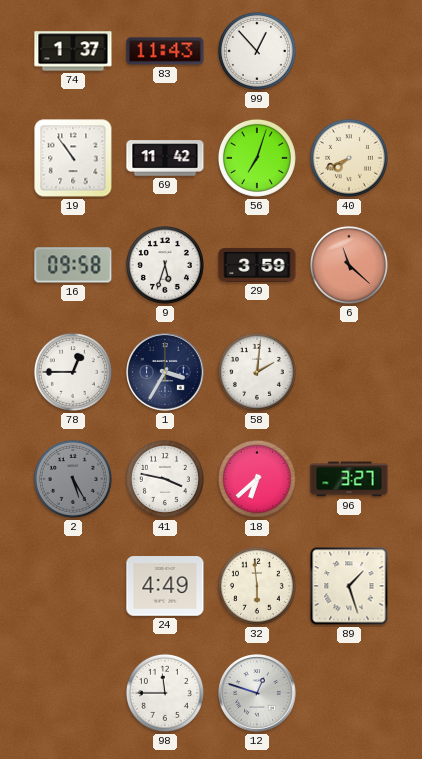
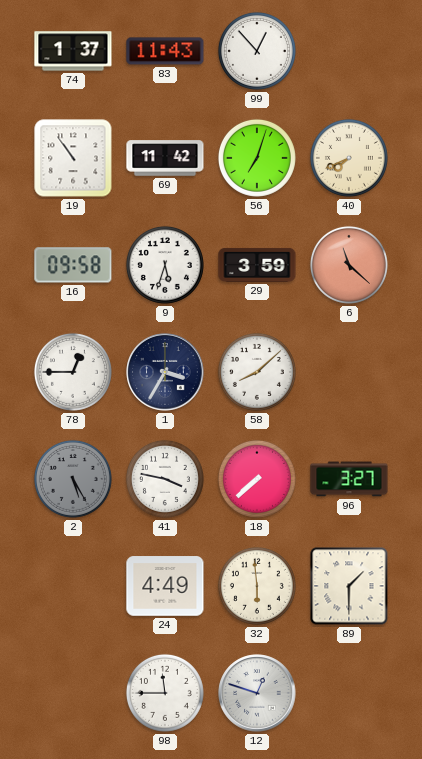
58: 2:01 -> 8:08
18: 6:38 -> 7:38
89: 1:27 -> 1:30
